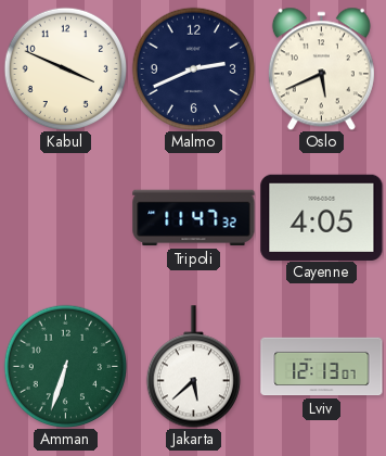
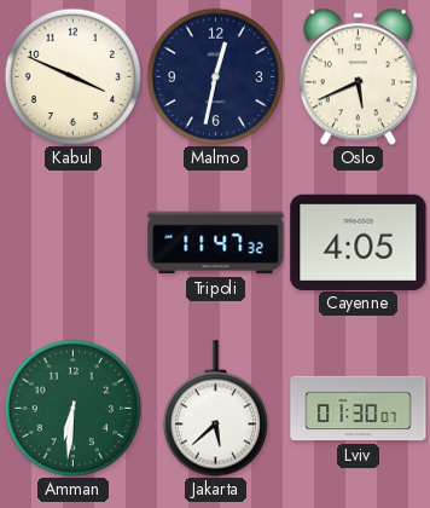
Malmo: 2:41 -> 12:32
Amman: 6:33 -> 6:31
Lviv: 12:13 -> 01:30
